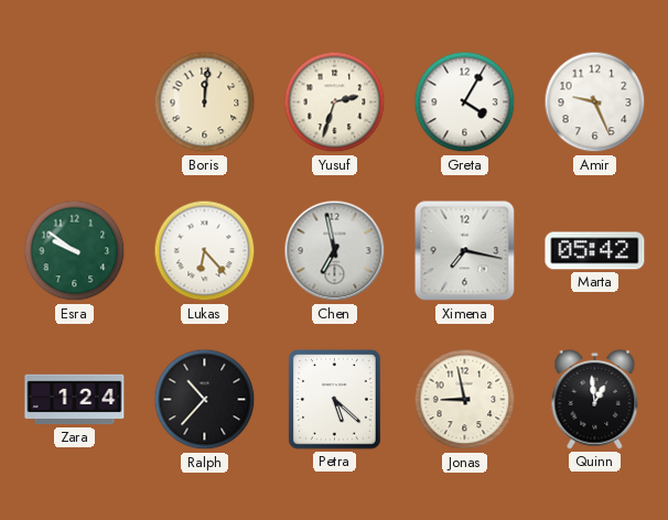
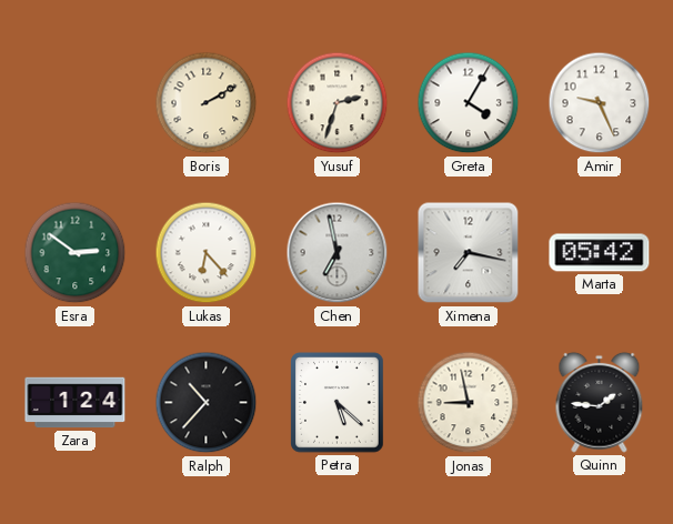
Boris: 12:01 -> 2:10
Esra: 9:51 -> 2:51
Quinn: 12:59 -> 1:46
